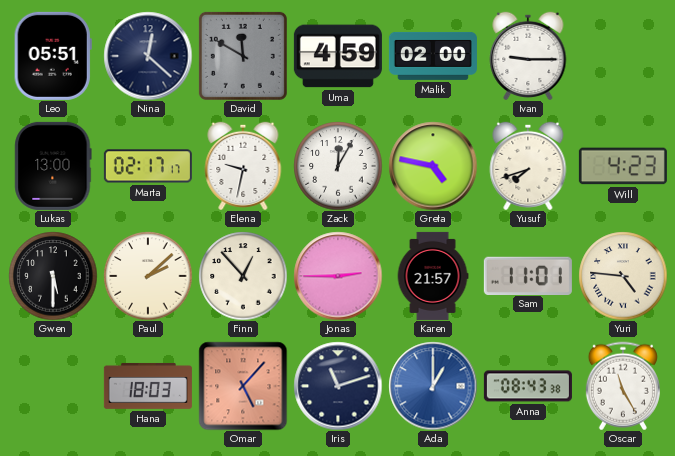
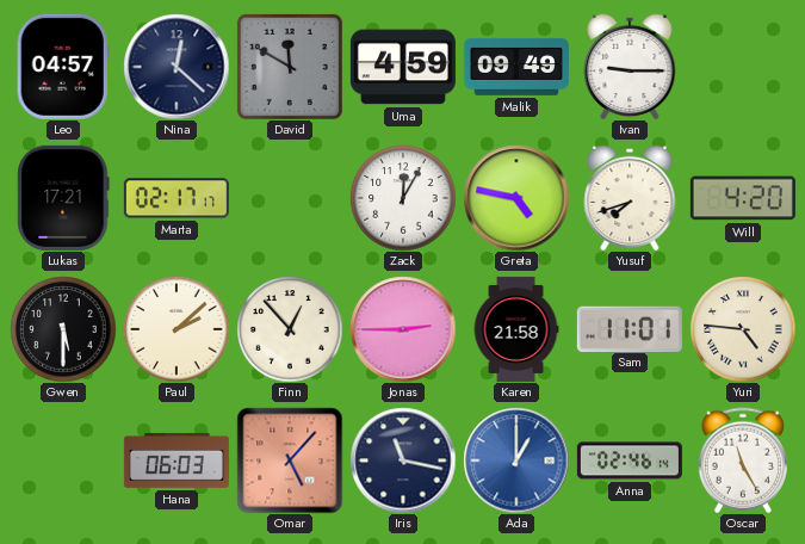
Leo: 05:51 -> 04:57
Malik: 02:00 -> 09:49
Lukas: 13:00 -> 17:21
Elena: 9:32 -> none
Will: 4:23 -> 4:20
Karen: 21:57 -> 21:58
Hana: 18:03 -> 06:03
Iris: 11:12 -> 11:17
Anna: 08:43 -> 02:46
